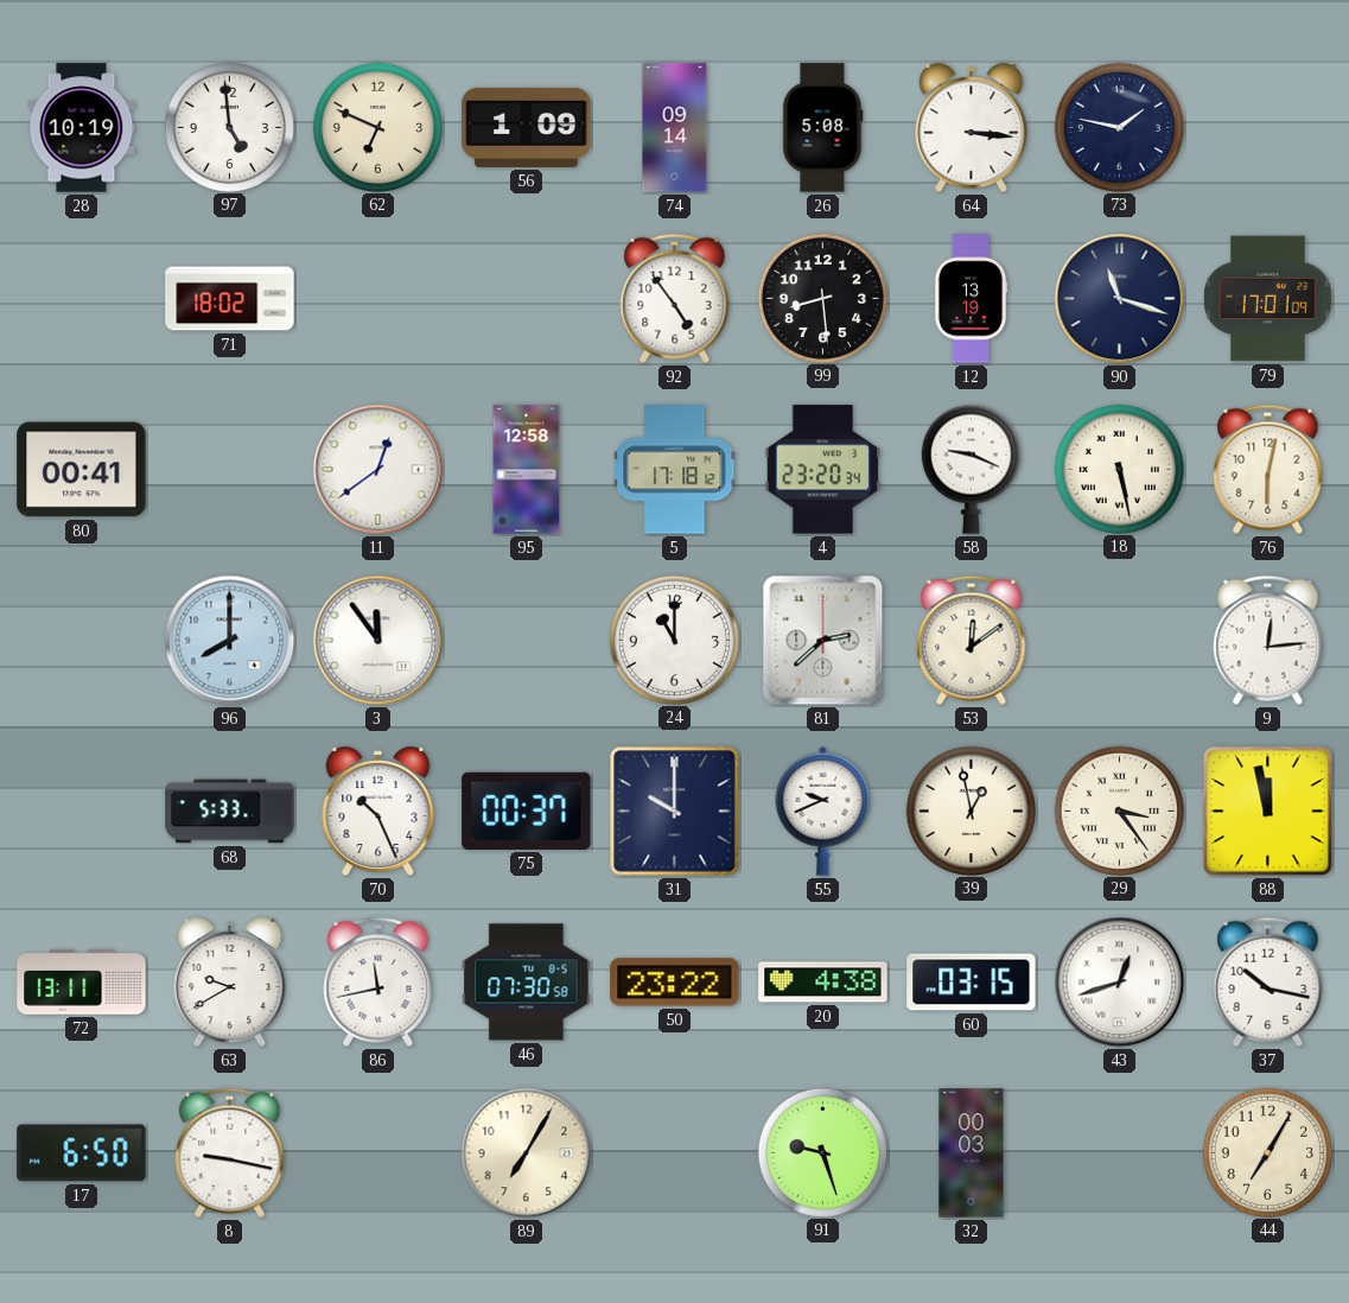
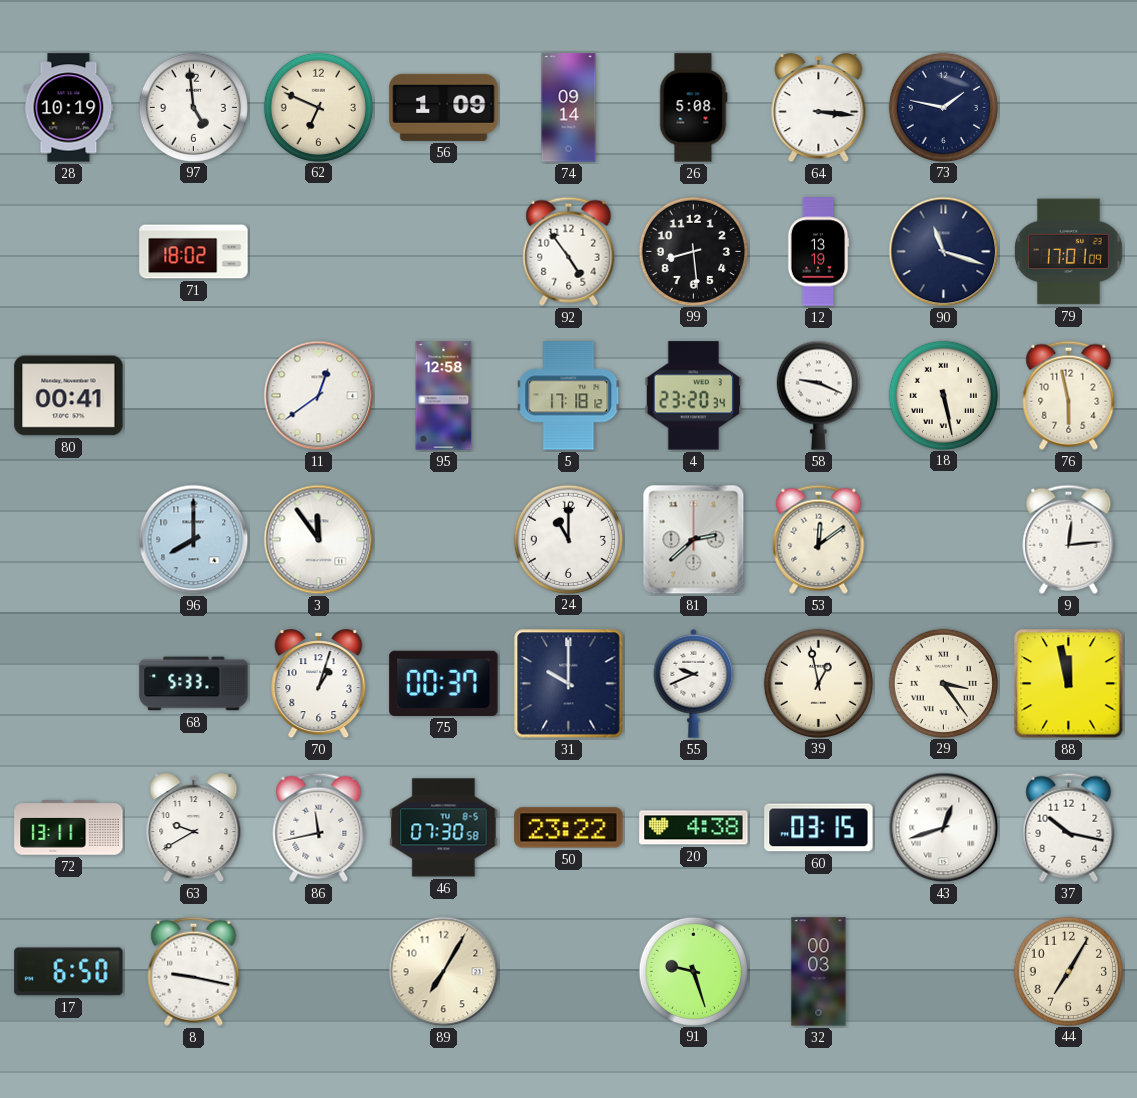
76: 6:02 -> 5:58
70: 10:26 -> 1:03
